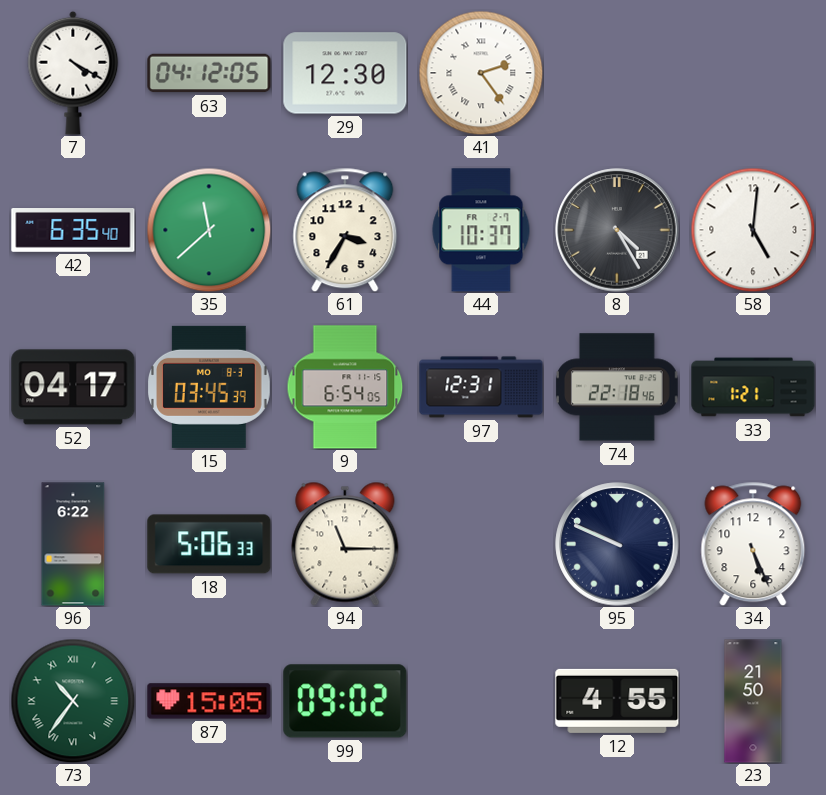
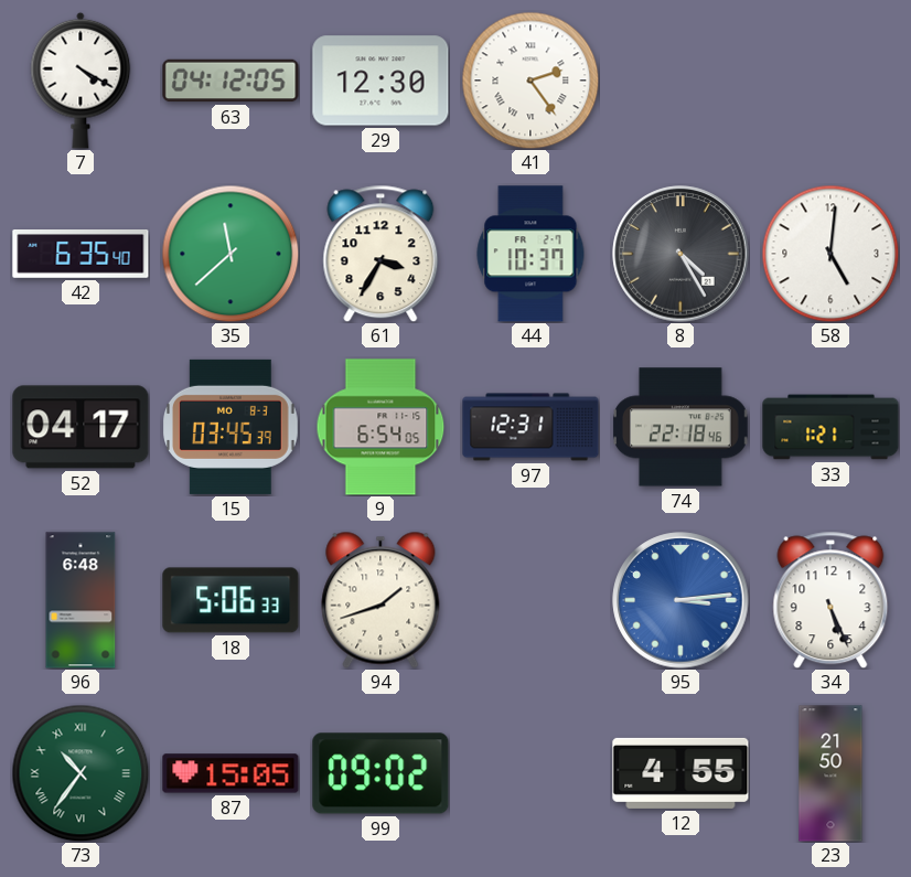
96: 6:22 -> 6:48
94: 11:15 -> 1:42
95: 9:49 -> 3:14
95 dial: navy -> blue
